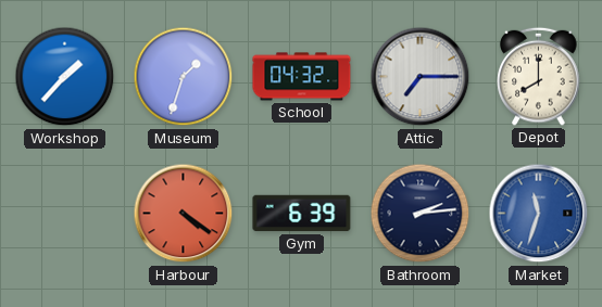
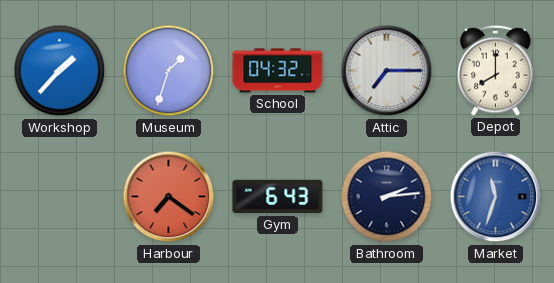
Harbour: 4:21 -> 7:21
Gym: 6:39 -> 6:43
